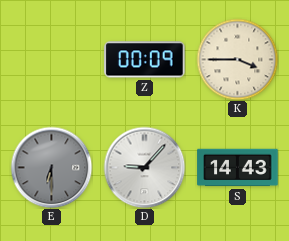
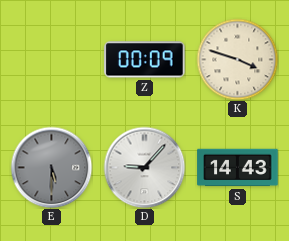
K: 3:45 -> 3:48
E: 6:30 -> 5:30
